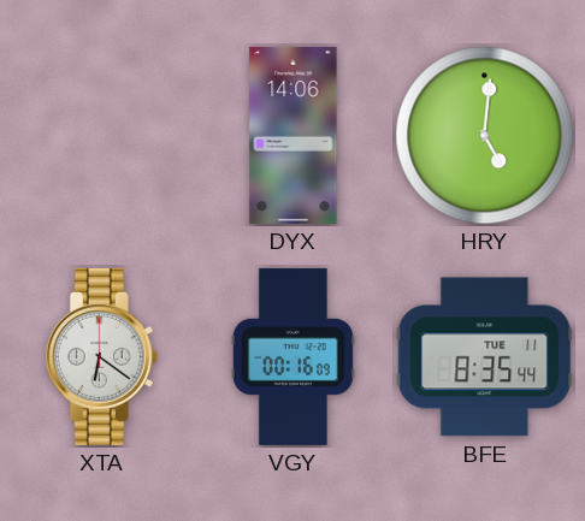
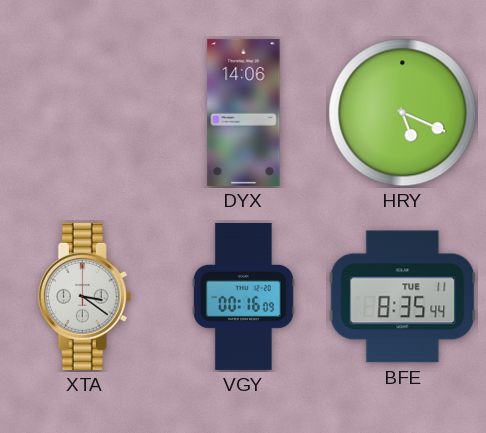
HRY: 5:01 -> 5:19
XTA: 6:21 -> 3:21
